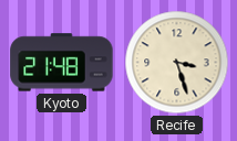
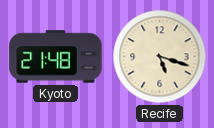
Recife: 3:27 -> 5:18
